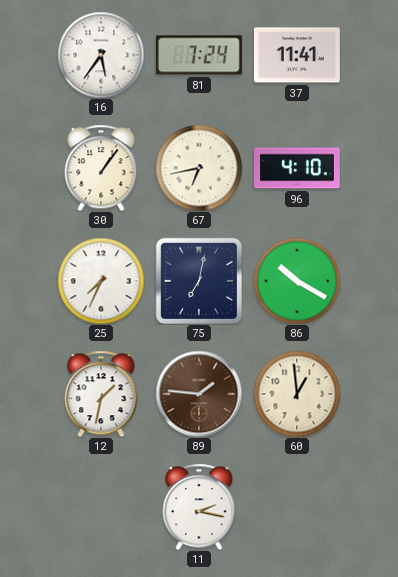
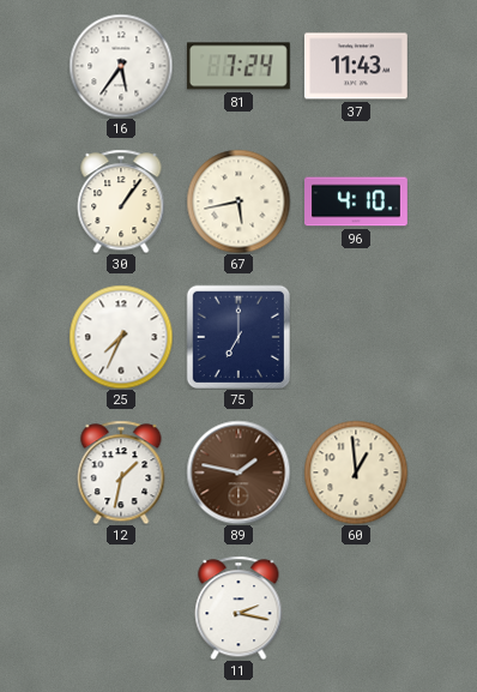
37: 11:41 -> 11:43
67: 6:43 -> 5:43
75: 7:02 -> 7:00
86: 10:20 -> none
89: 1:46 -> 1:47
